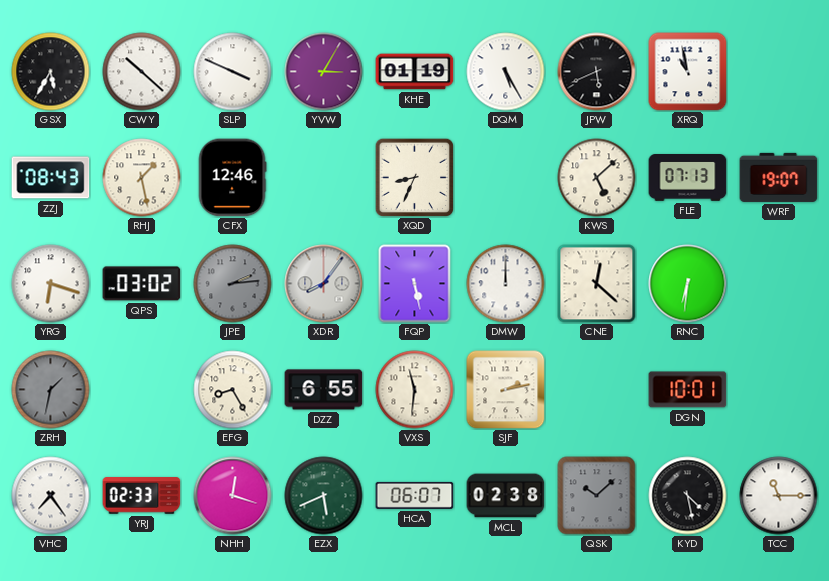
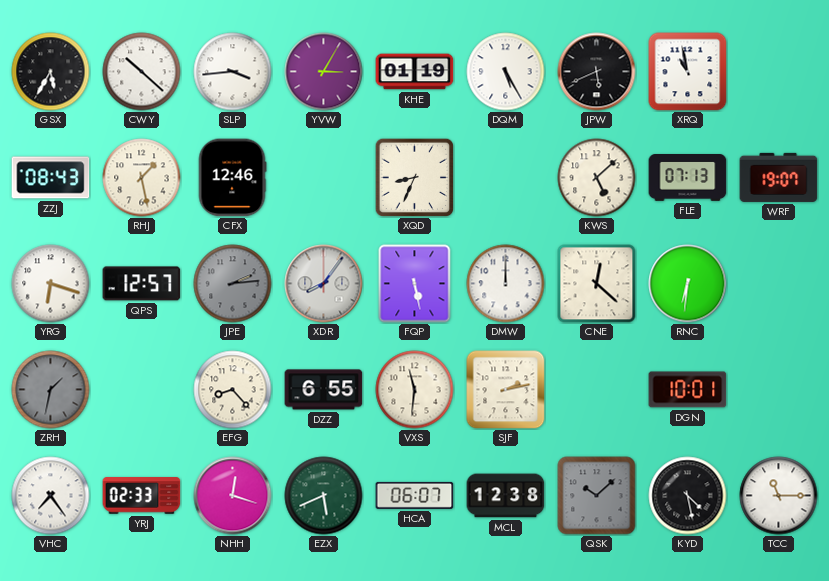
SLP: 3:49 -> 3:44
QPS: 03:02 -> 12:57
EFG: 8:25 -> 8:23
MCL: 02:38 -> 12:38
